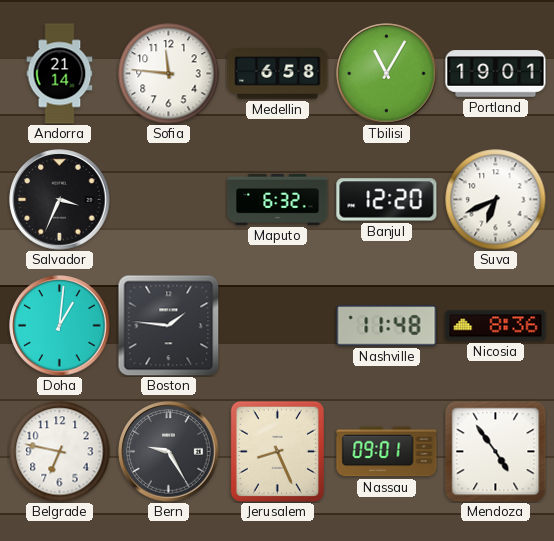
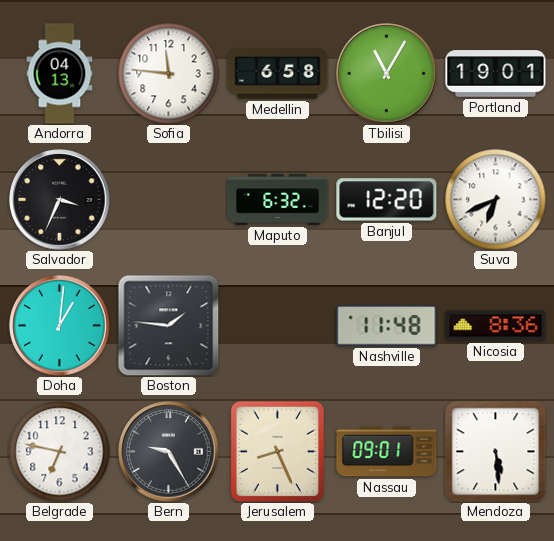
Andorra: 21:14 -> 04:13
Mendoza: 4:54 -> 5:29
